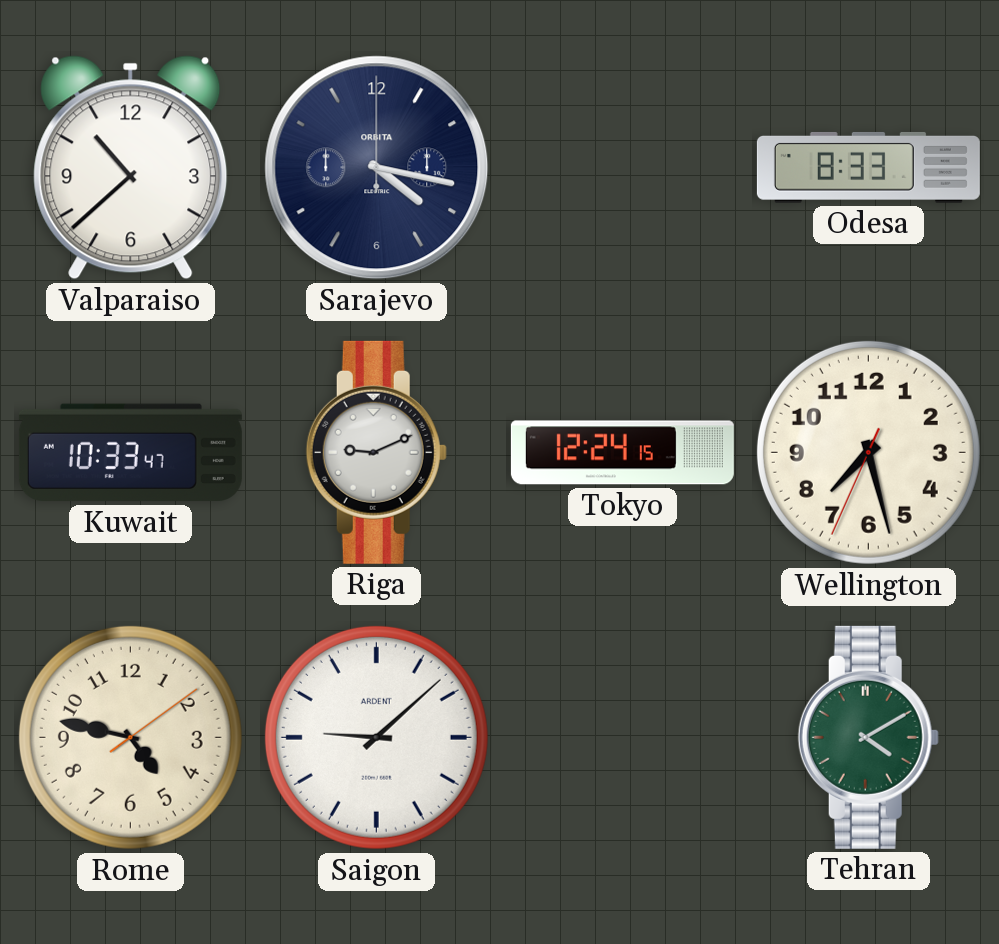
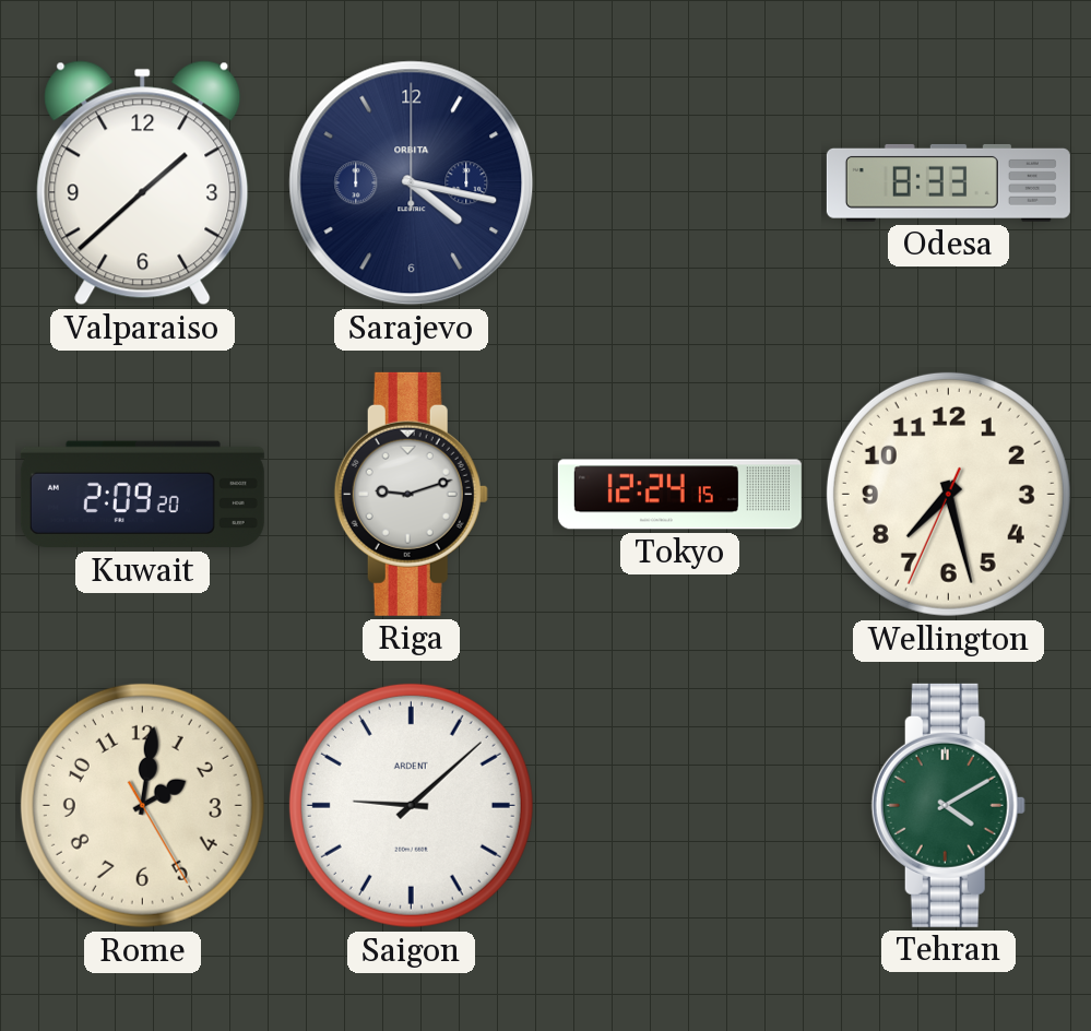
Valparaiso: 10:38 -> 1:38
Kuwait: 10:33 -> 2:09
Riga: 9:11 -> 9:12
Rome: 4:47 -> 2:01
